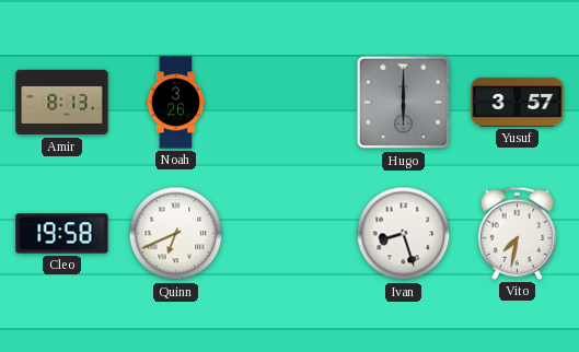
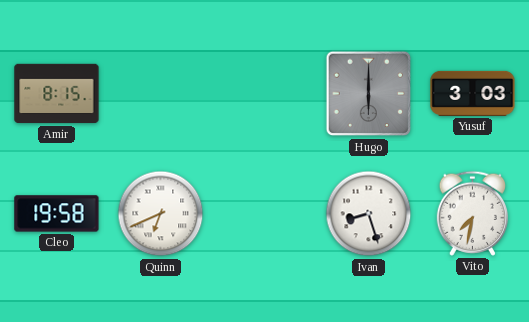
Amir: 8:13 -> 8:15
Noah: 3:26 -> none
Yusuf: 3:57 -> 3:03
